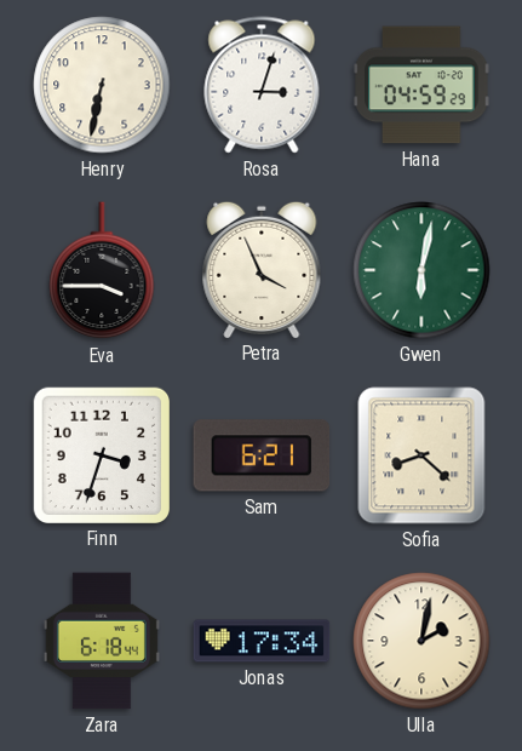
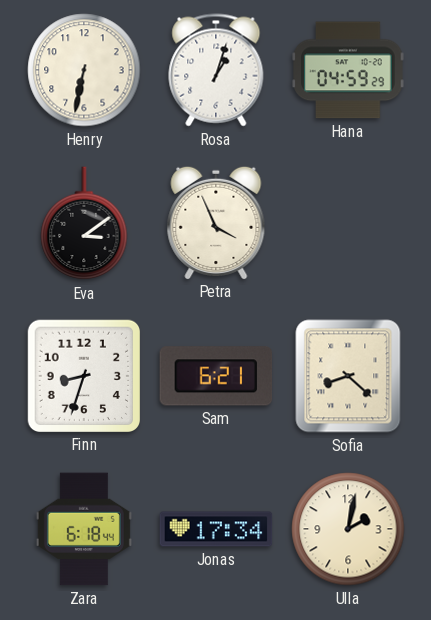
Rosa: 3:03 -> 1:03
Eva: 3:45 -> 3:09
Gwen: 6:02 -> none
Finn: 3:33 -> 8:33
